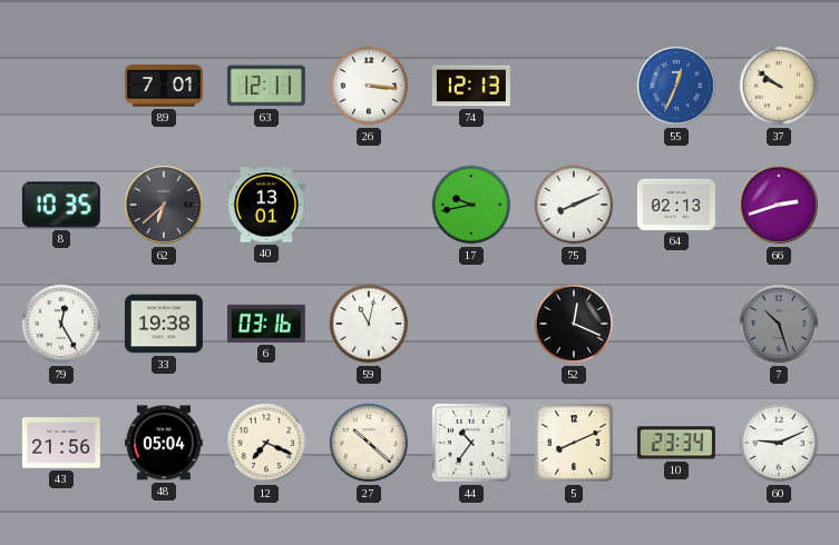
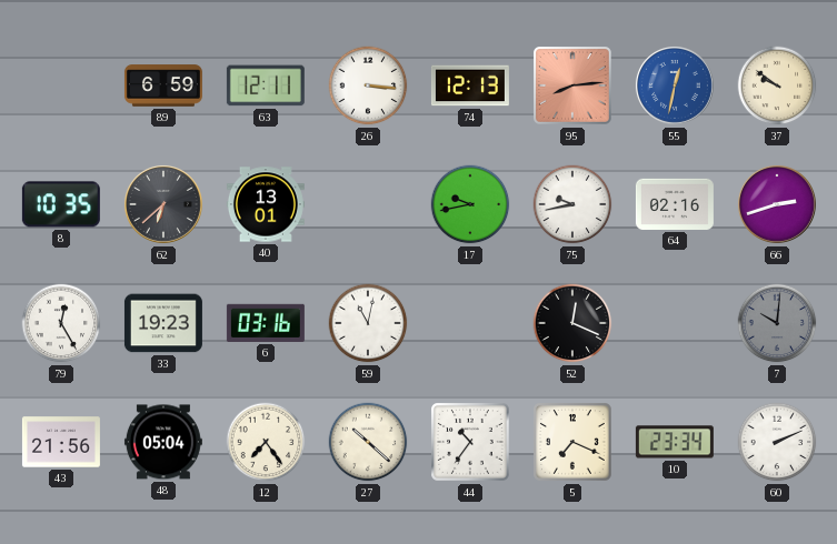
89: 7:01 -> 6:59
95: none -> 8:14
55: 12:34 -> 12:32
75: 8:11 -> 9:43
64: 02:13 -> 02:16
33: 19:38 -> 19:23
7: 10:27 -> 10:01
12: 7:19 -> 7:24
5: 8:11 -> 7:19
60: 9:11 -> 2:11
